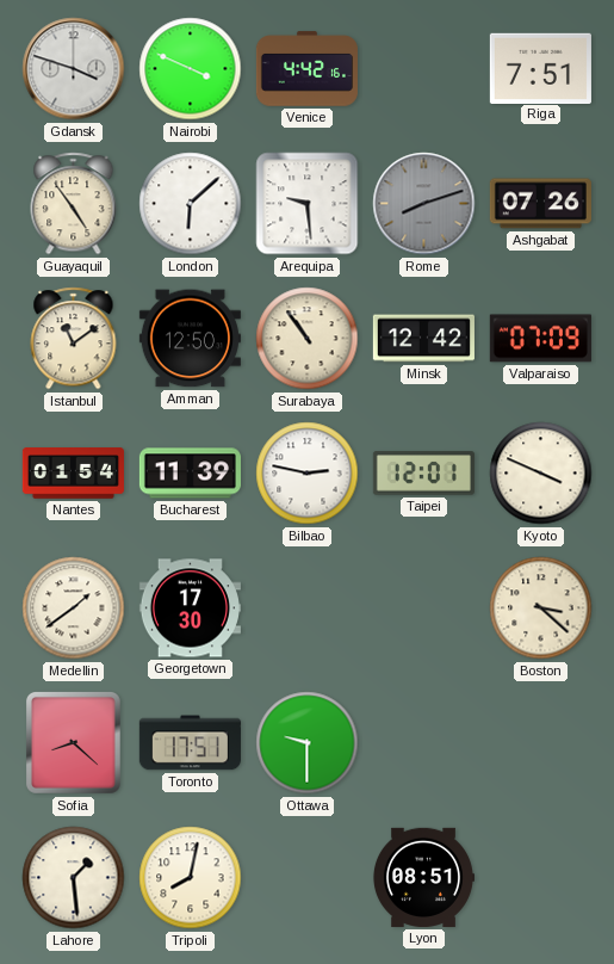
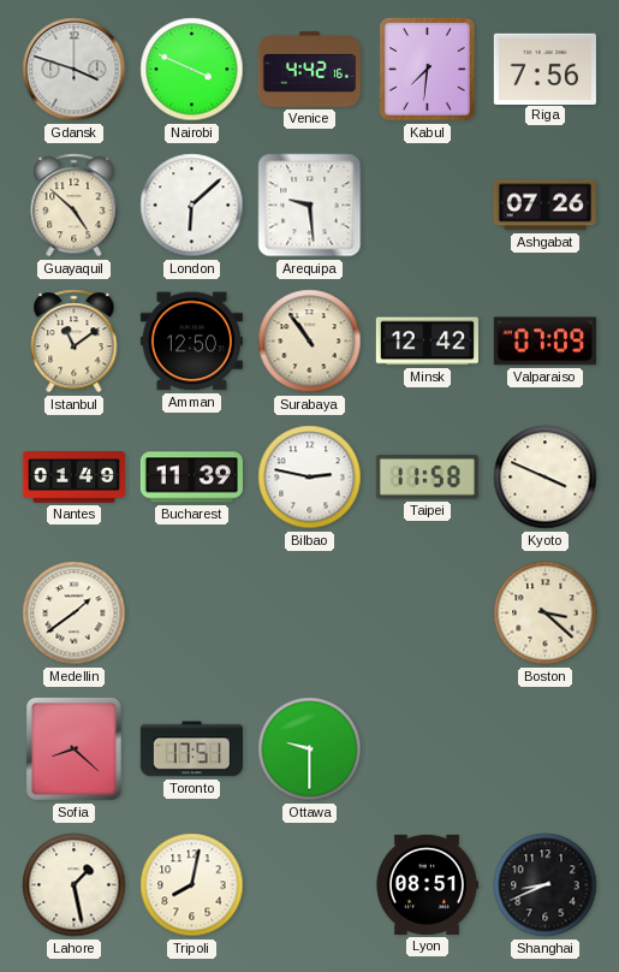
Kabul: none -> 7:31
Riga: 7:51 -> 7:56
Guayaquil: 4:54 -> 4:52
Rome: 8:12 -> none
Nantes: 01:54 -> 01:49
Taipei: 12:01 -> 11:58
Georgetown: 17:30 -> none
Lahore: 1:29 -> 1:28
Shanghai: none -> 8:41
